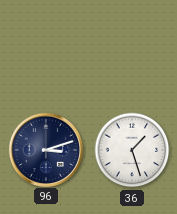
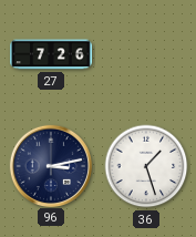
27: none -> 7:26
96: 3:12 -> 3:13
